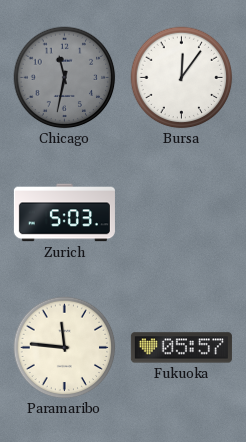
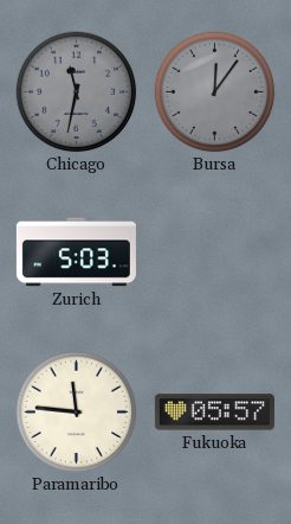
Bursa dial: white -> grey
